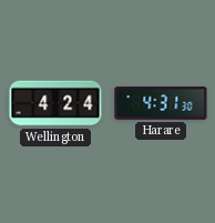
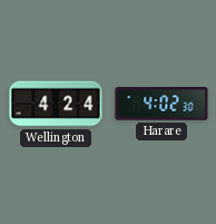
Harare: 4:31 -> 4:02
